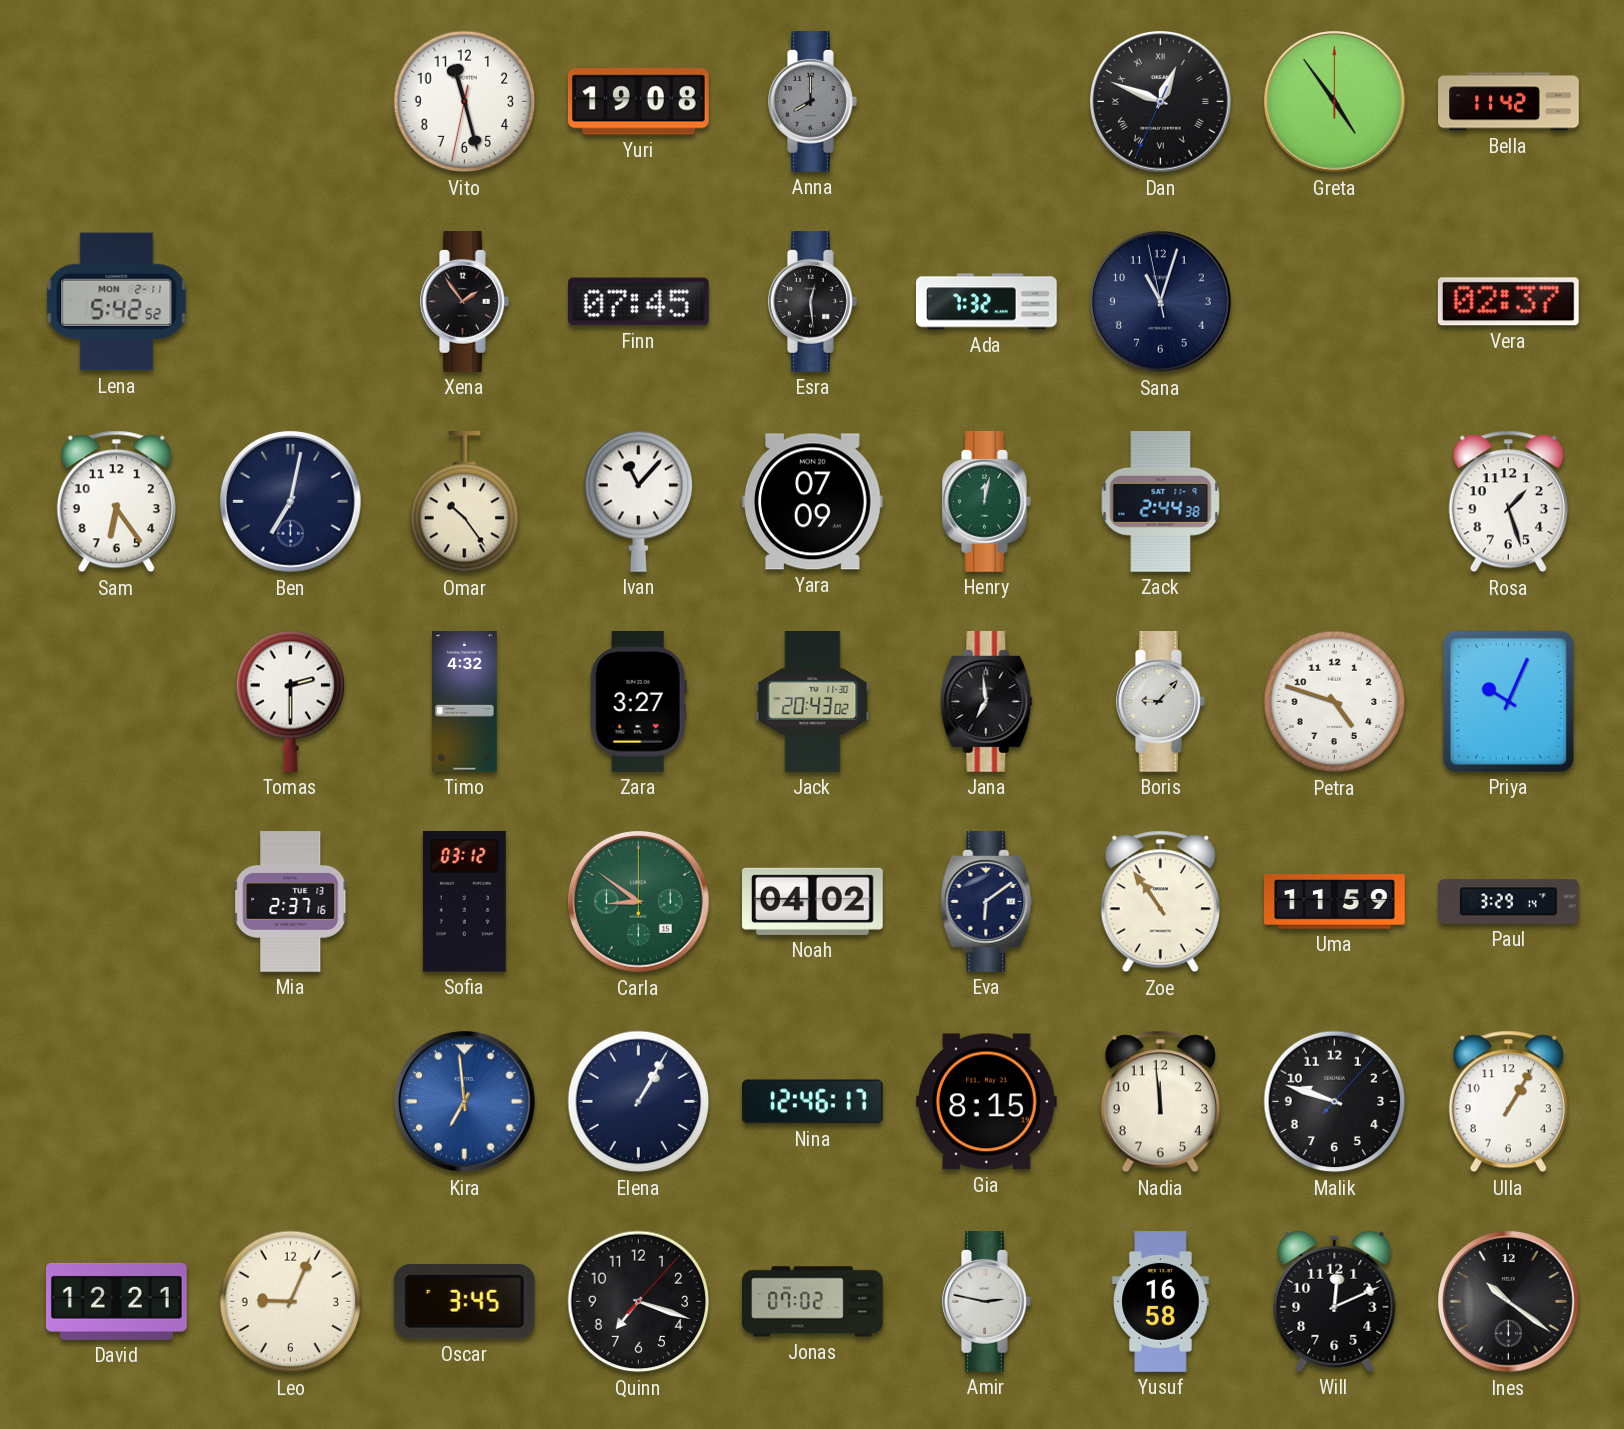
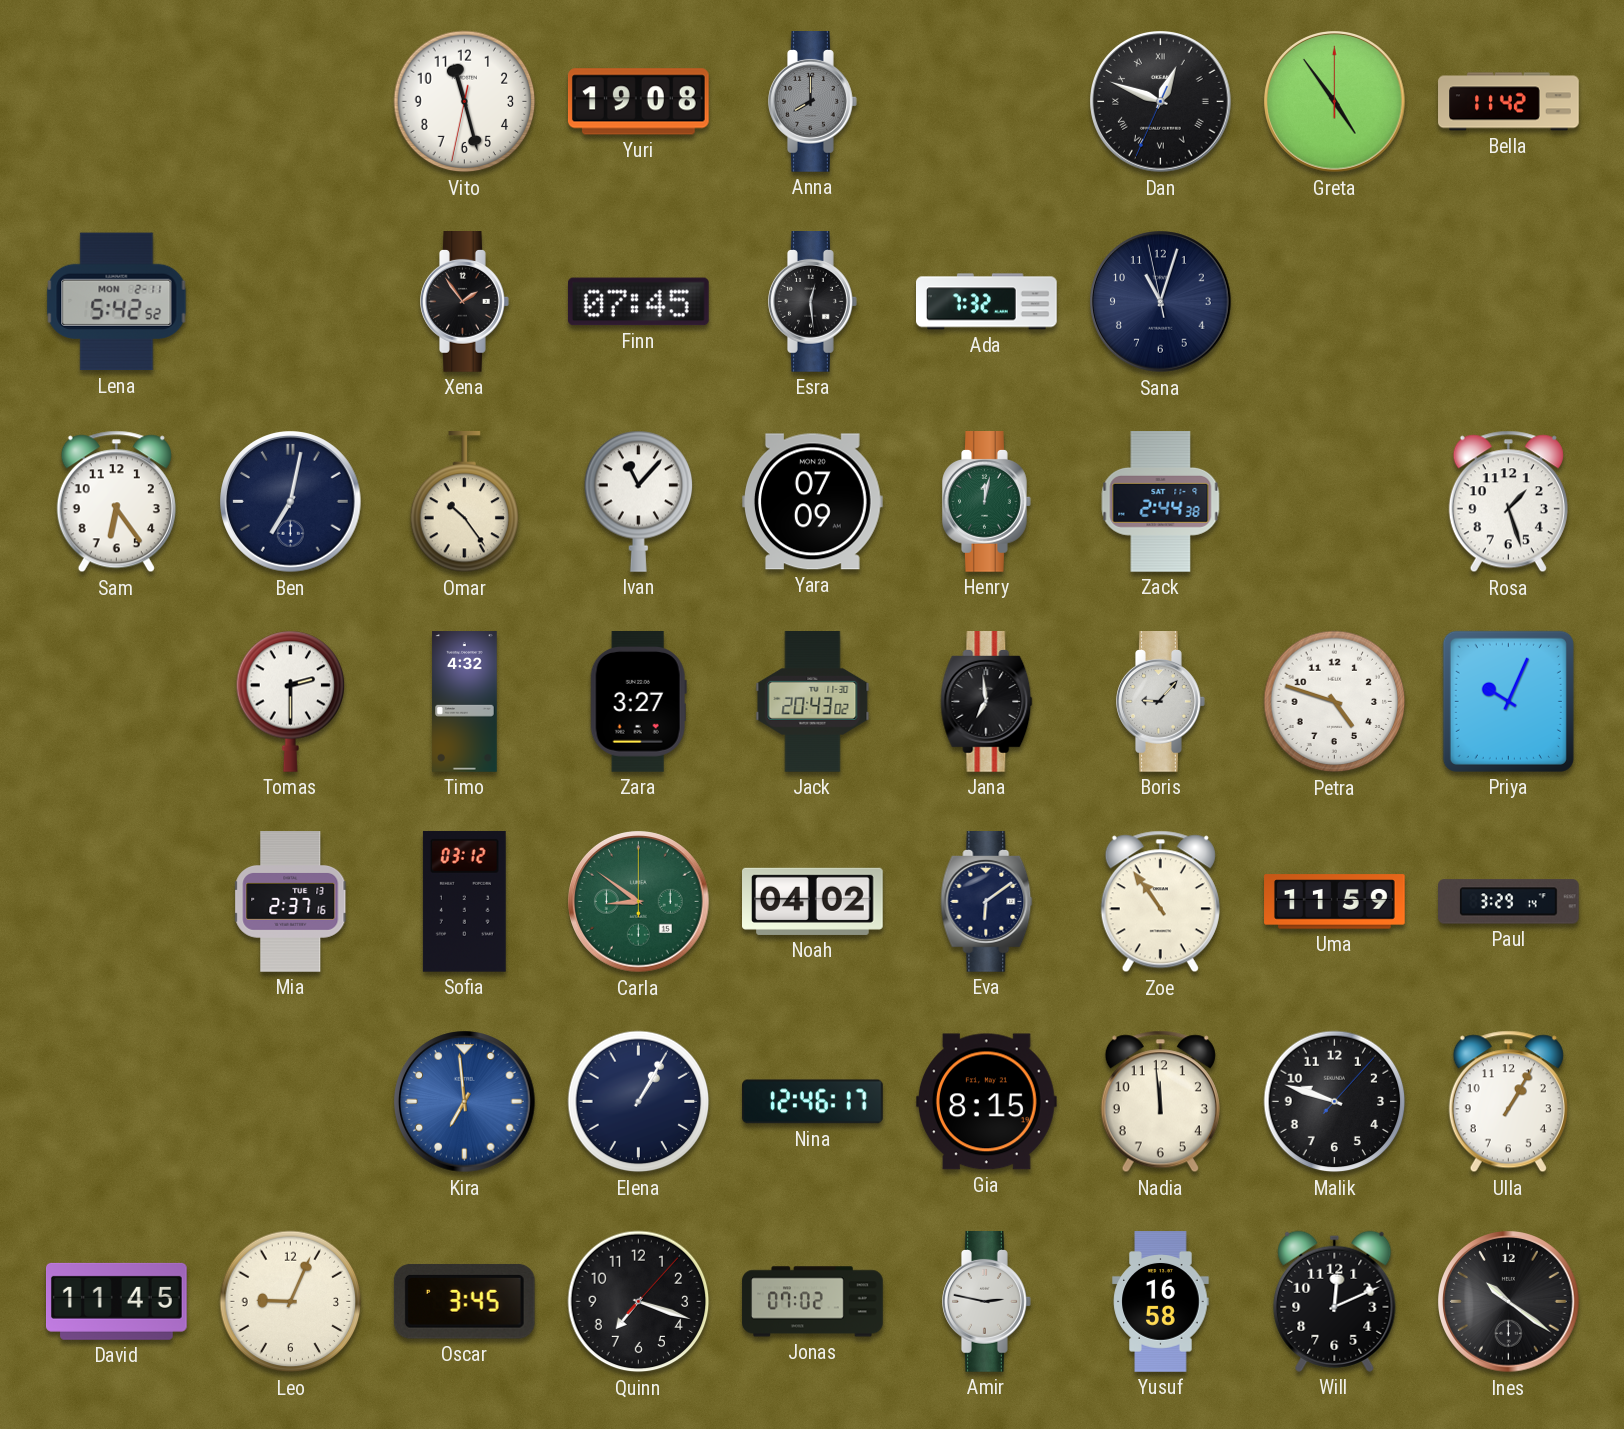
Vera: 02:37 -> none
David: 12:21 -> 11:45
